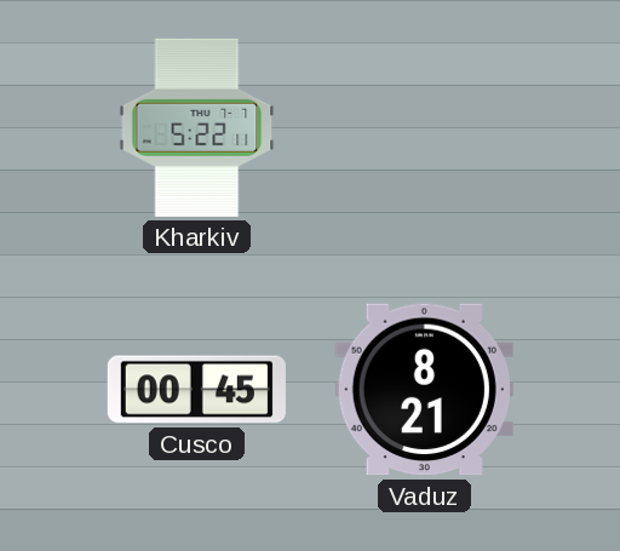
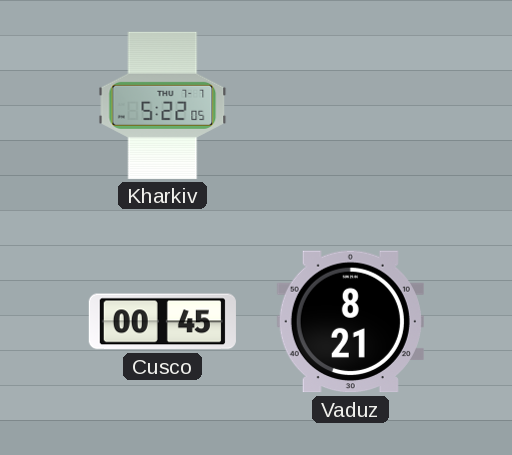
Kharkiv: 5:22:11 -> 5:22:05
